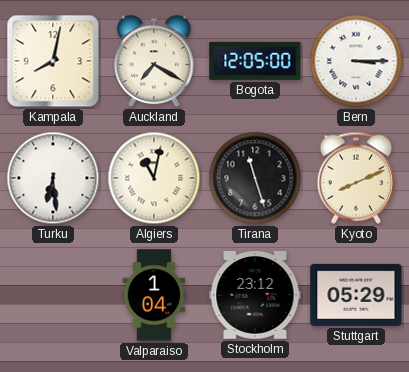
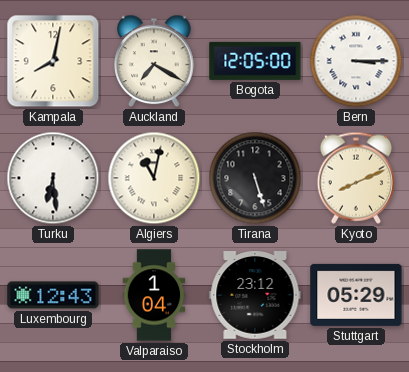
Tirana: 11:27 -> 5:27
Luxembourg: none -> 12:43
